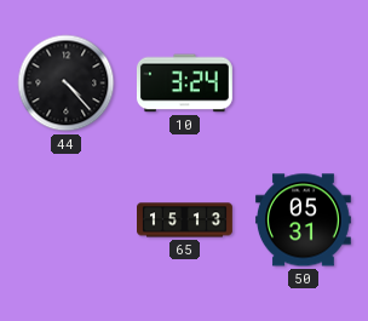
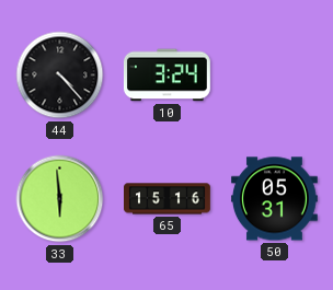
33: none -> 5:59
65: 15:13 -> 15:16
